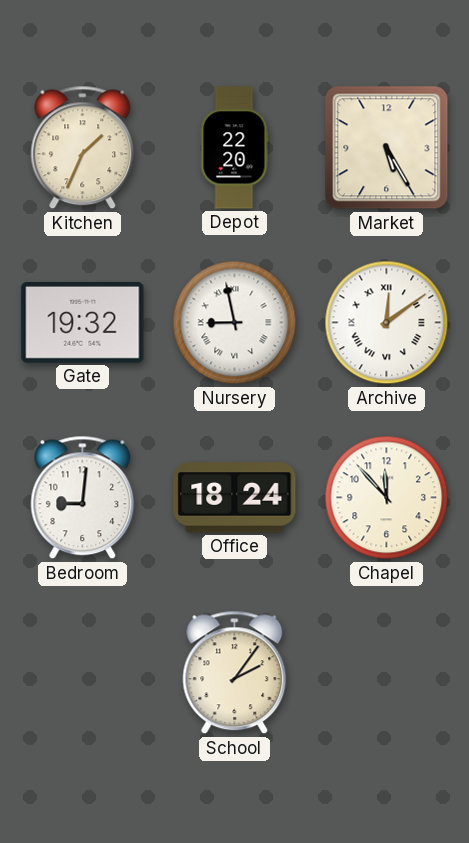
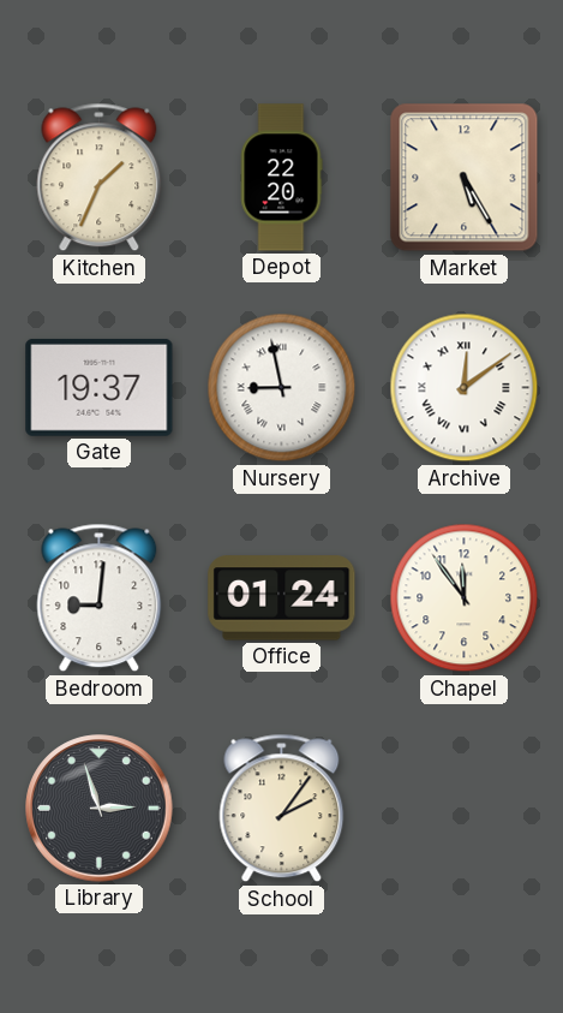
Gate: 19:32 -> 19:37
Office: 18:24 -> 01:24
Chapel: 11:53 -> 11:54
Library: none -> 2:57
